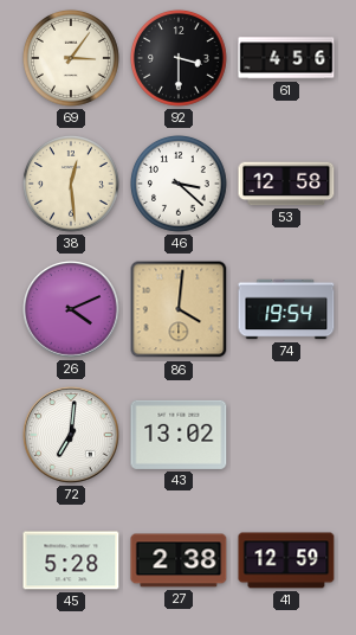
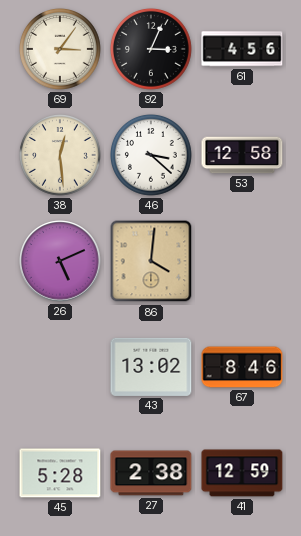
92: 3:30 -> 3:04
26: 4:11 -> 5:11
74: 19:54 -> none
72: 7:01 -> none
67: none -> 8:46
